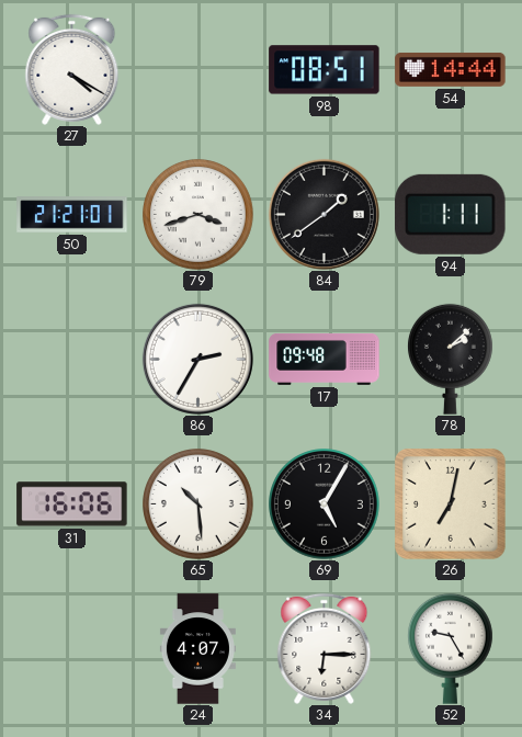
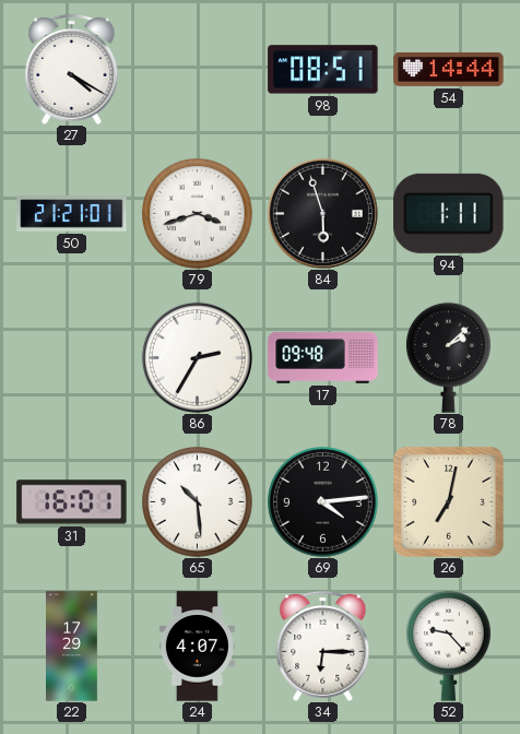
84: 1:39 -> 5:57
31: 16:06 -> 16:01
69: 5:05 -> 4:14
22: none -> 17:29
52: 9:25 -> 9:23
